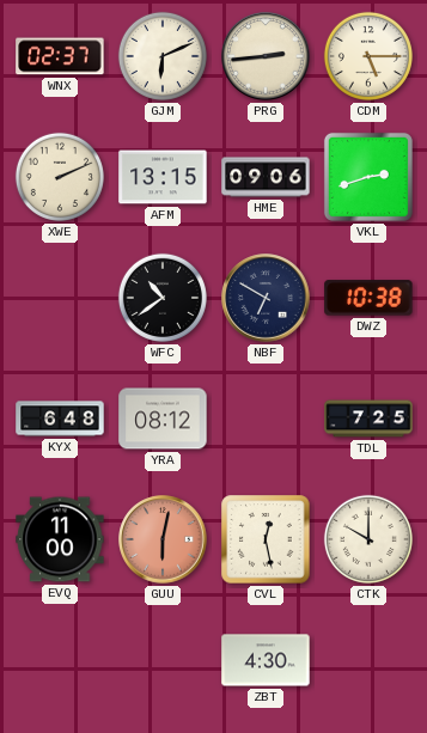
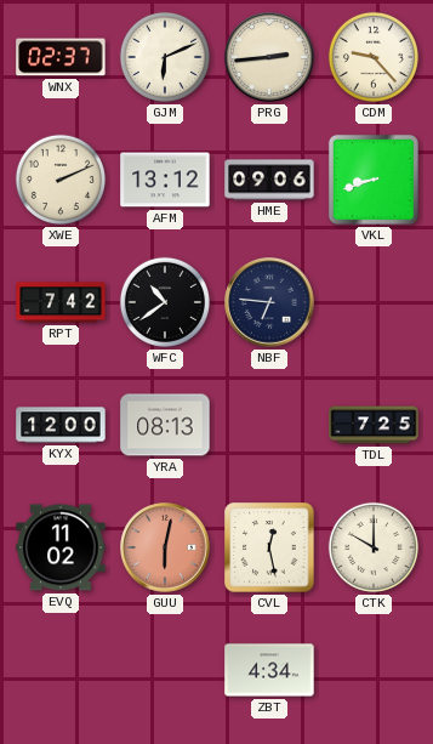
CDM: 5:15 -> 9:23
AFM: 13:15 -> 13:12
VKL: 2:42 -> 8:42
RPT: none -> 7:42
NBF: 6:50 -> 6:46
DWZ: 10:38 -> none
KYX: 6:48 -> 12:00
YRA: 08:12 -> 08:13
EVQ: 11:00 -> 11:02
ZBT: 4:30 -> 4:34
